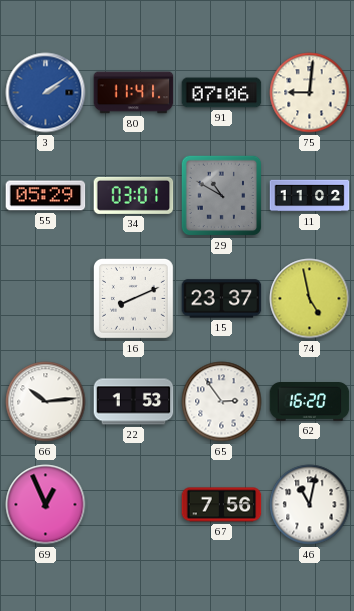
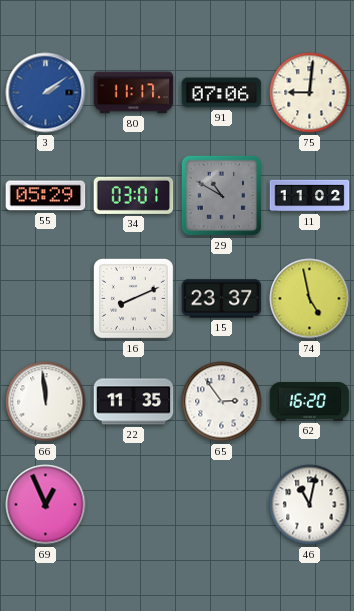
80: 11:41 -> 11:17
66: 10:14 -> 11:59
22: 1:53 -> 11:35
67: 7:56 -> none
